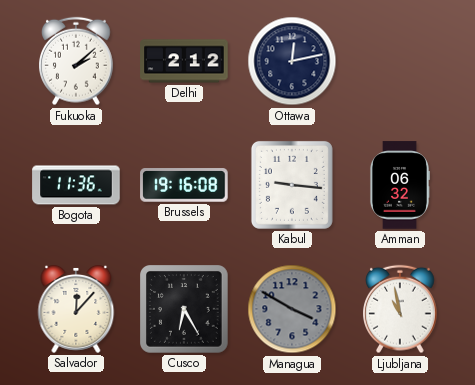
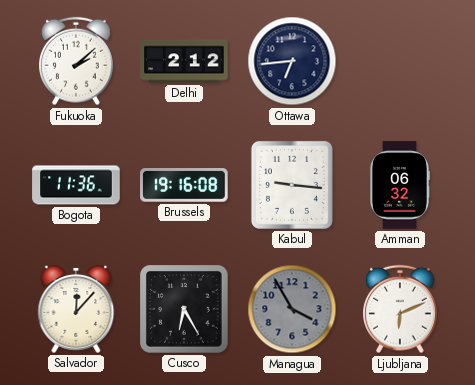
Ottawa: 12:13 -> 6:44
Managua: 3:50 -> 3:55
Ljubljana: 10:58 -> 6:11
